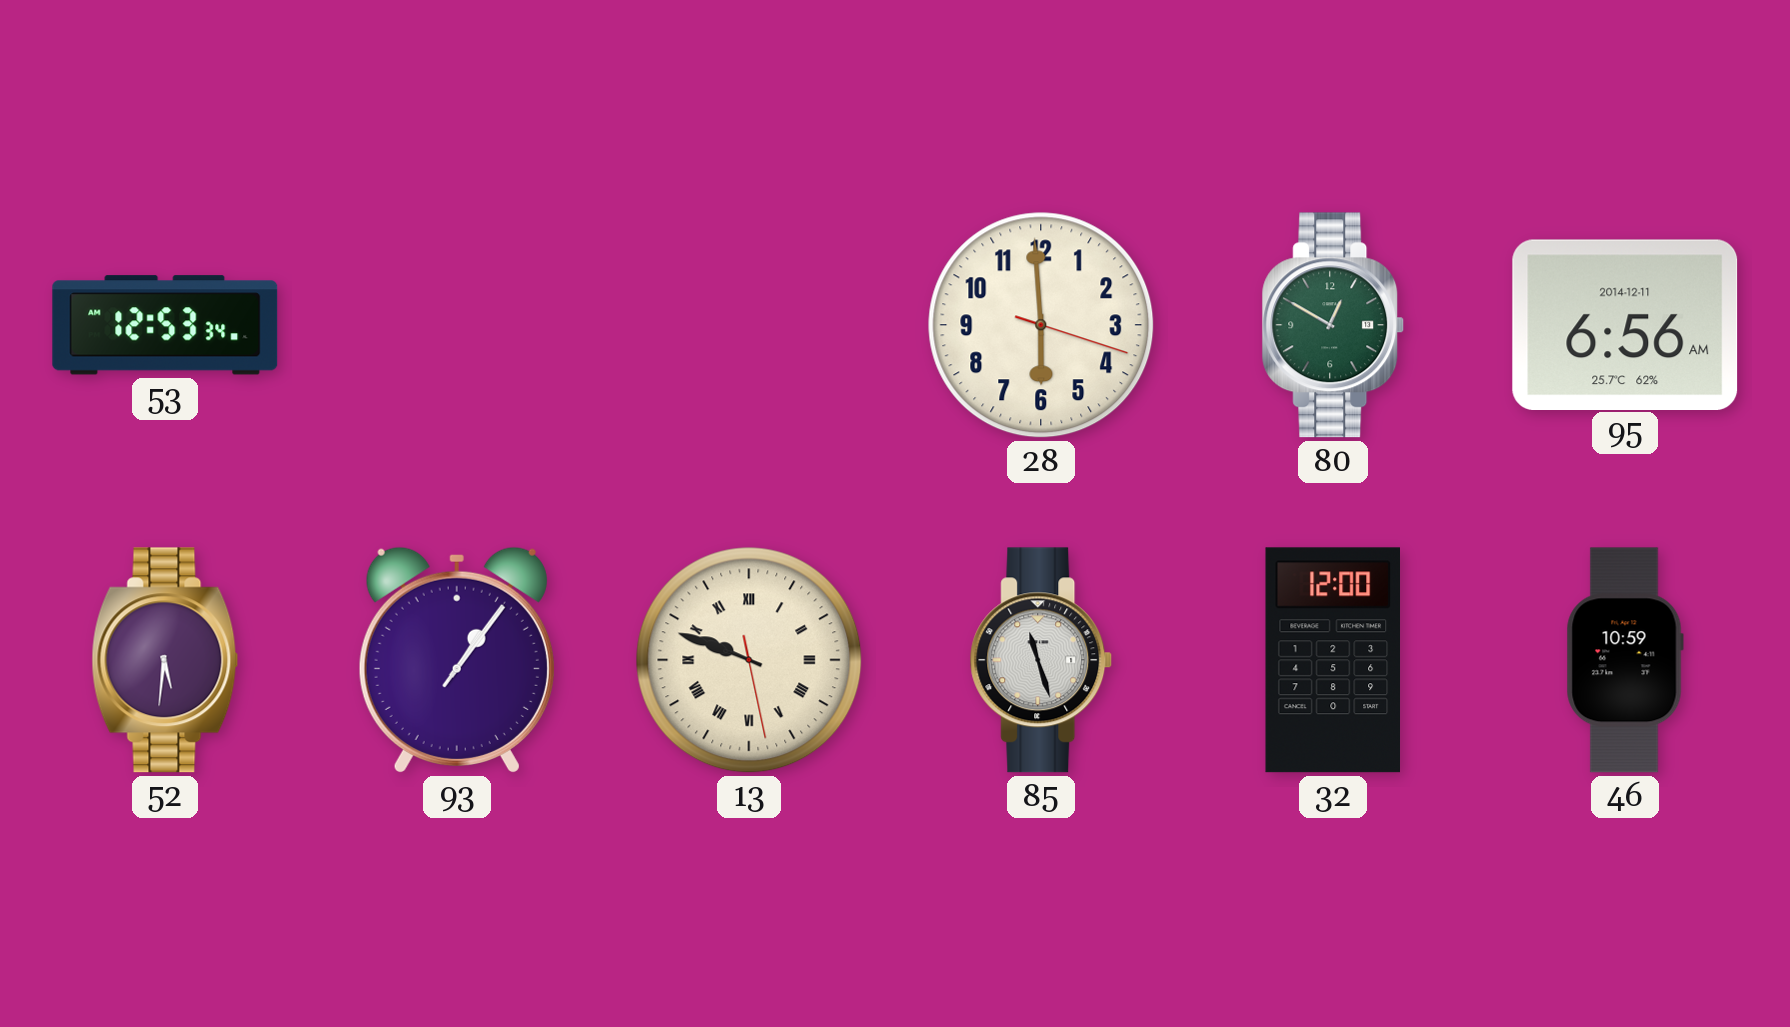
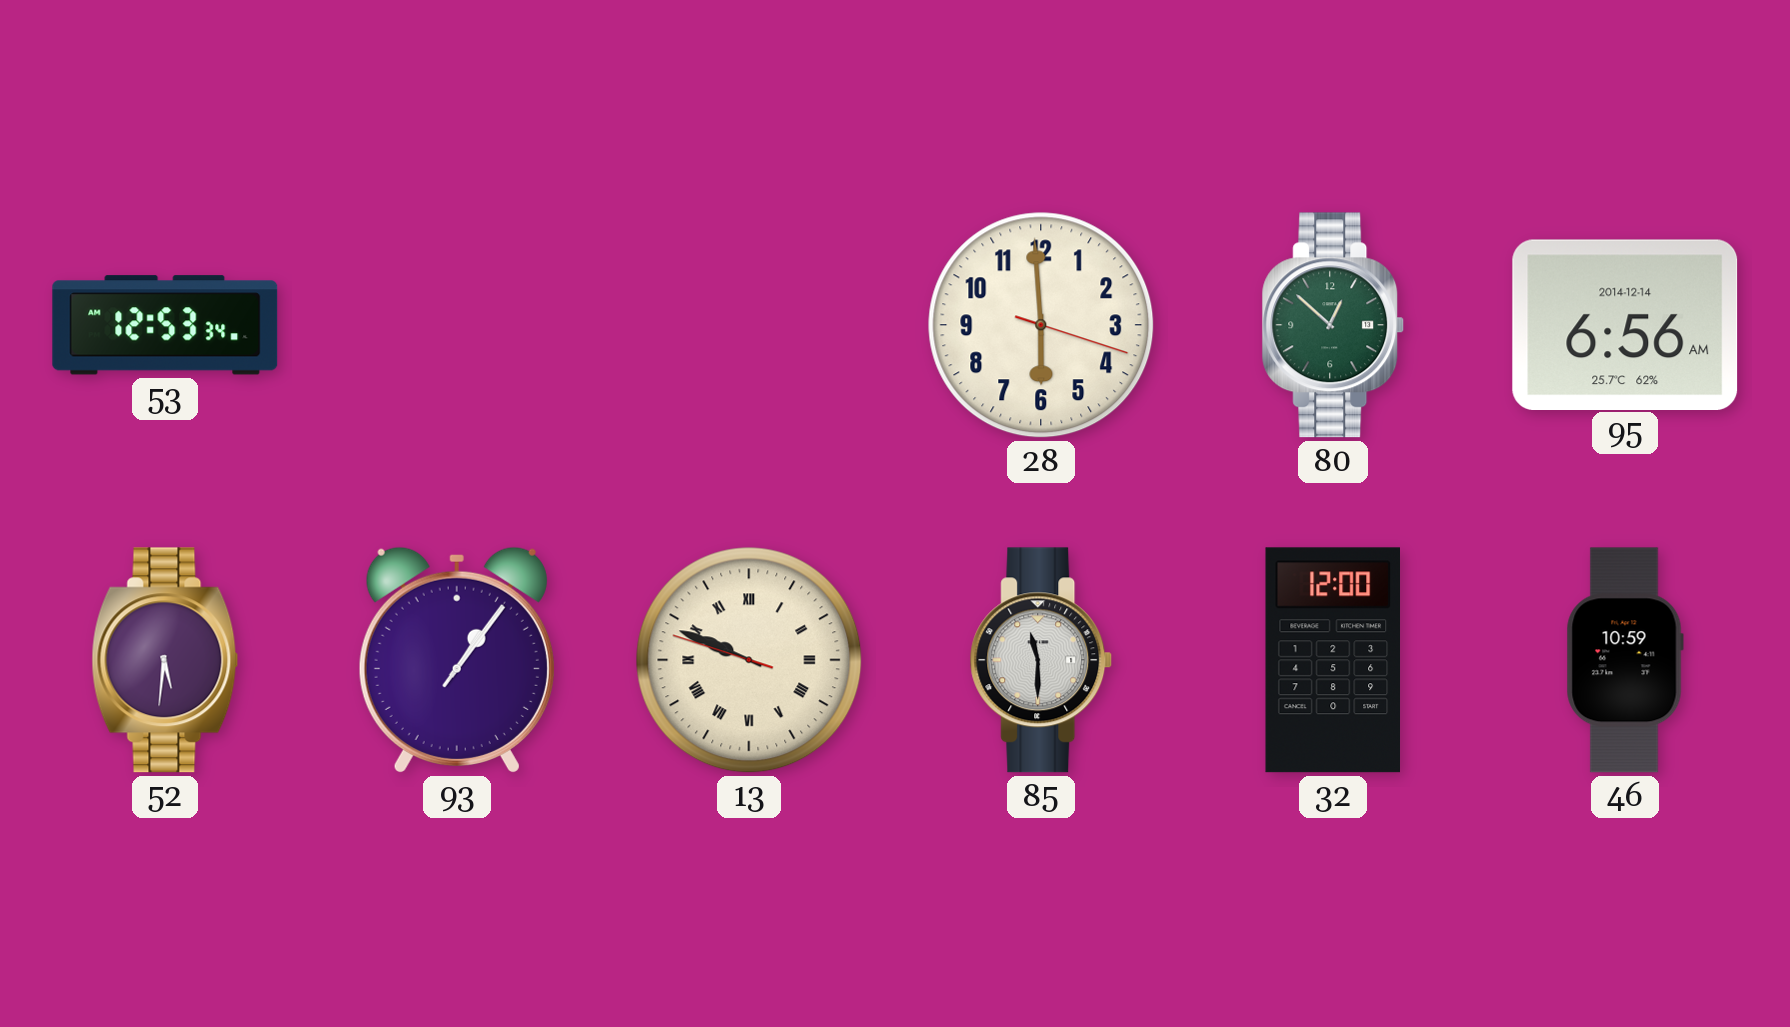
80: 12:50 -> 12:52
95 date: 2014-12-11 -> 2014-12-14
13: 9:48:28 -> 9:48:48
85: 11:27 -> 11:30
